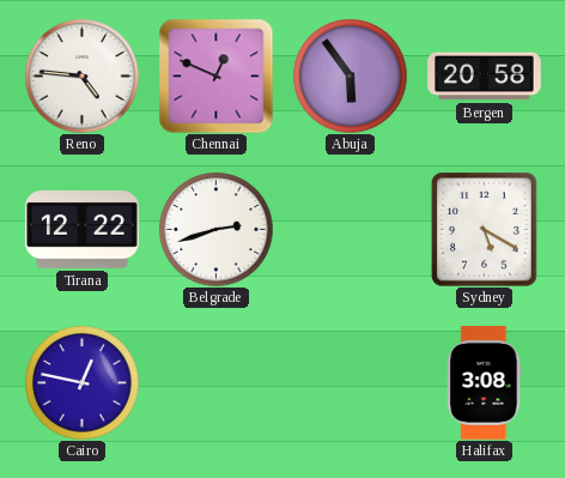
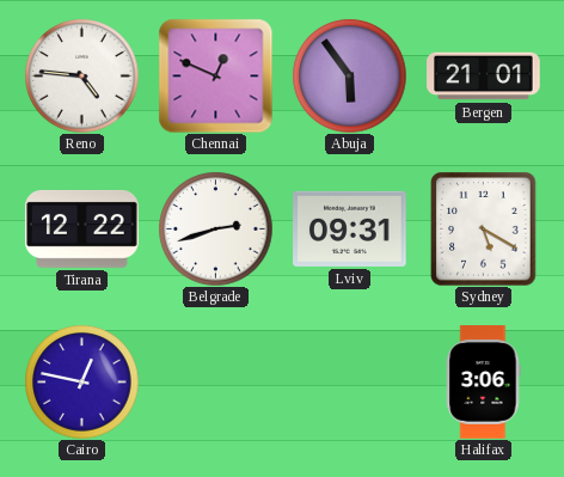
Bergen: 20:58 -> 21:01
Lviv: none -> 09:31
Halifax: 3:08 -> 3:06
